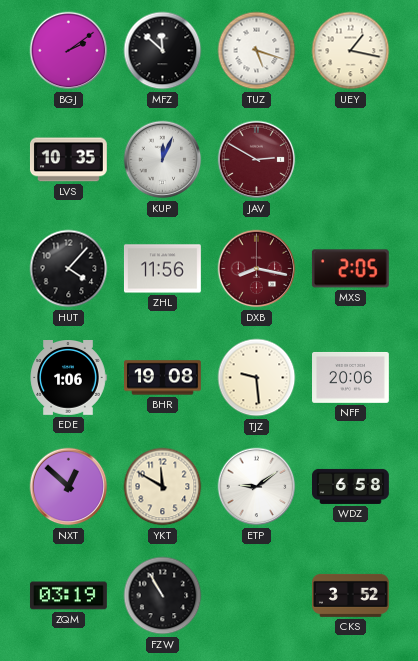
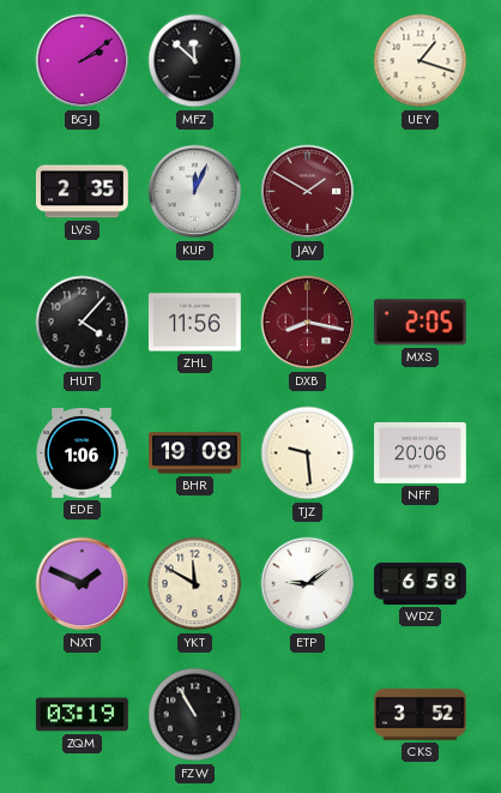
TUZ: 5:18 -> none
UEY: 1:17 -> 1:18
LVS: 10:35 -> 2:35
JAV: 2:50 -> 1:50
NXT: 12:52 -> 1:49
